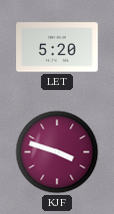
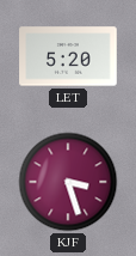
KJF: 3:48 -> 3:27
